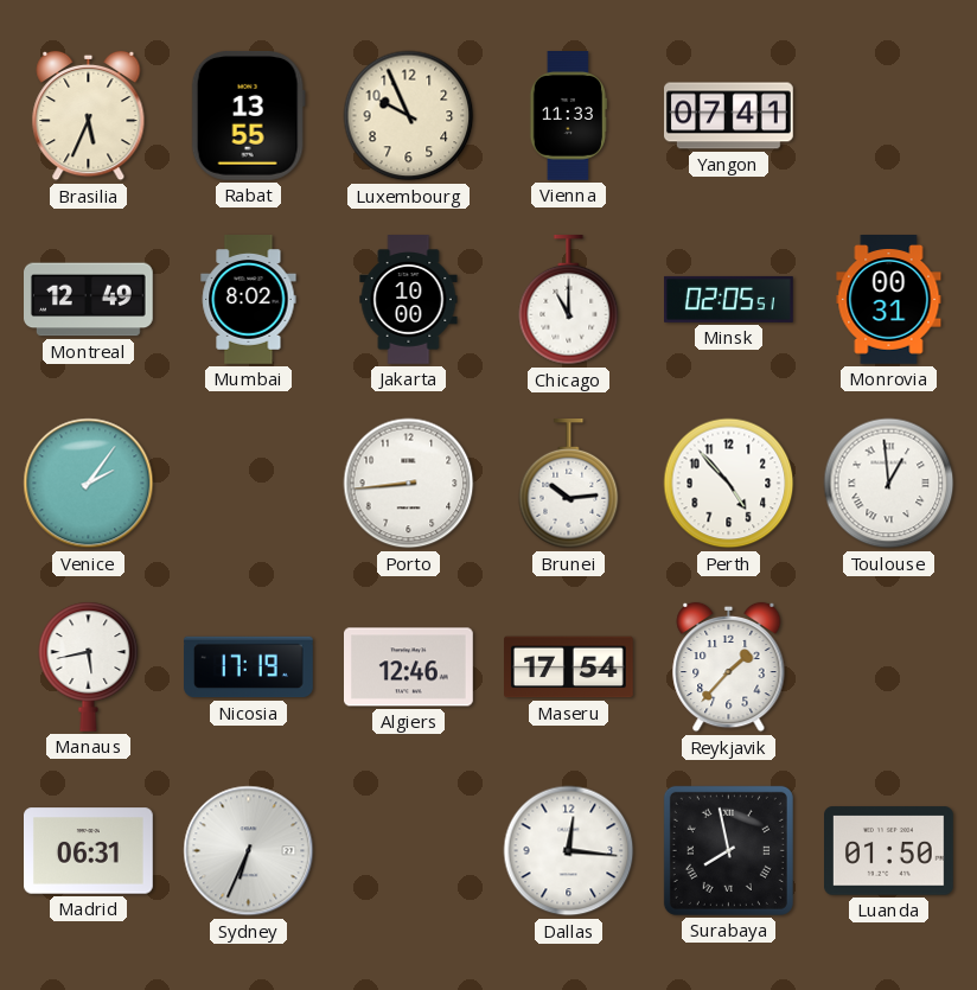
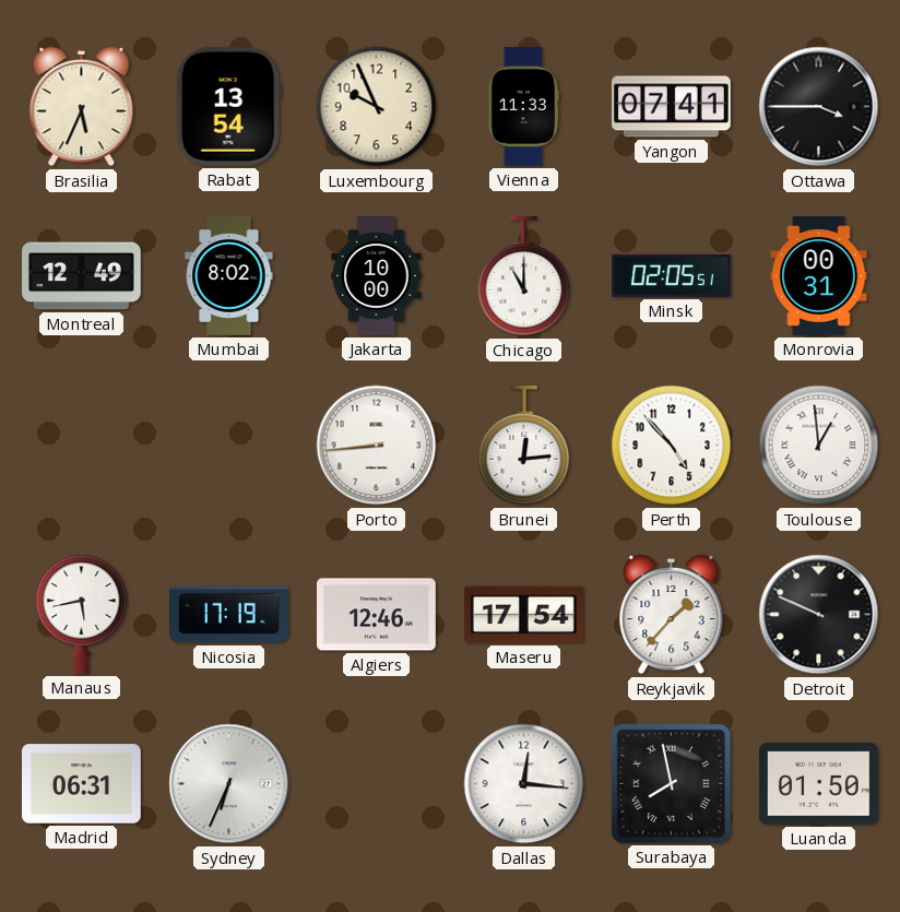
Rabat: 13:55 -> 13:54
Ottawa: none -> 3:45
Venice: 2:06 -> none
Brunei: 10:14 -> 12:14
Detroit: none -> 9:49
